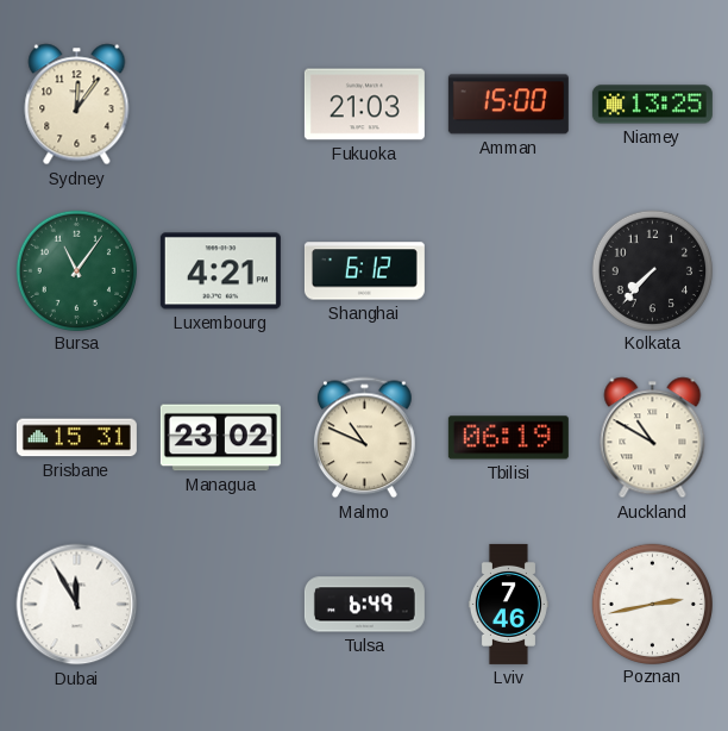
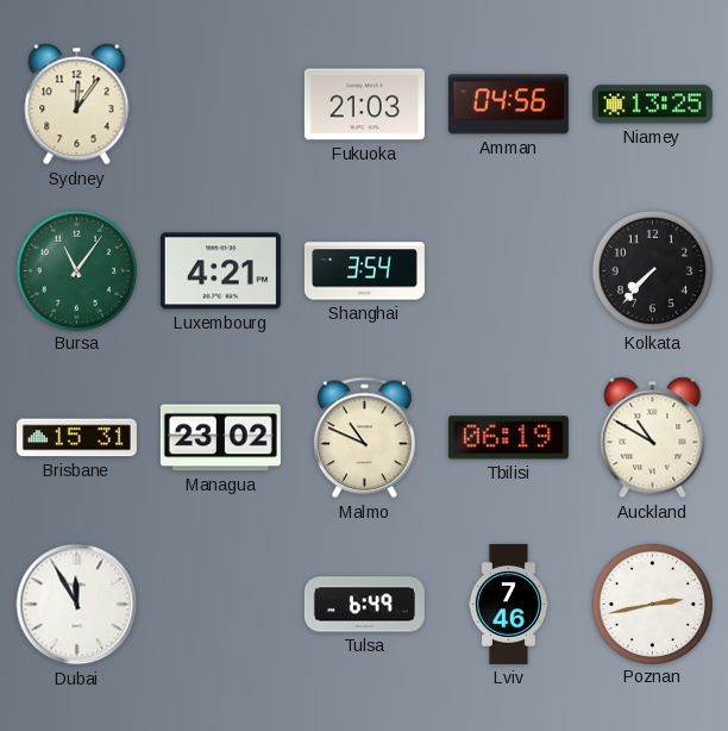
Amman: 15:00 -> 04:56
Shanghai: 6:12 -> 3:54
